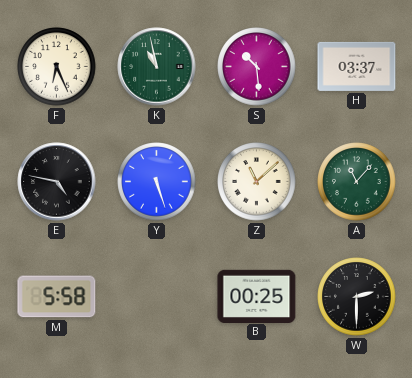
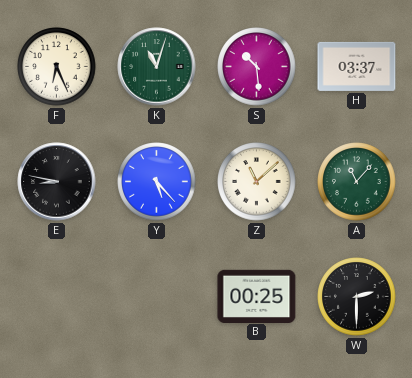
K: 10:58 -> 11:03
E: 4:47 -> 8:47
Y: 5:27 -> 5:23
M: 5:58 -> none
